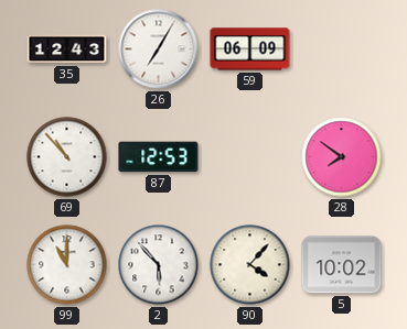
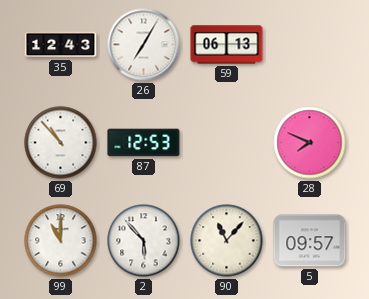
59: 06:09 -> 06:13
28: 7:51 -> 7:49
90: 4:07 -> 11:07
5: 10:02 -> 09:57
